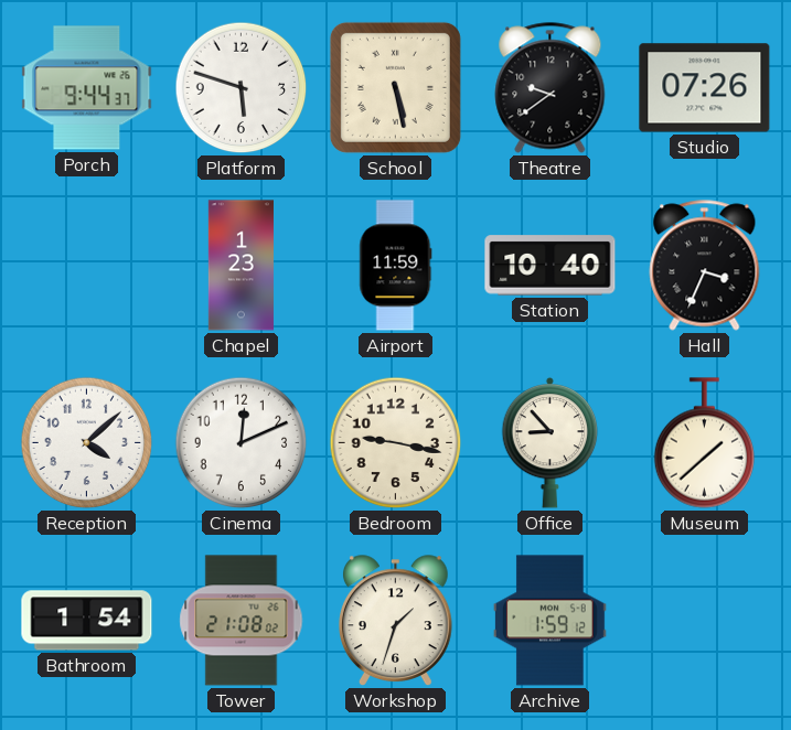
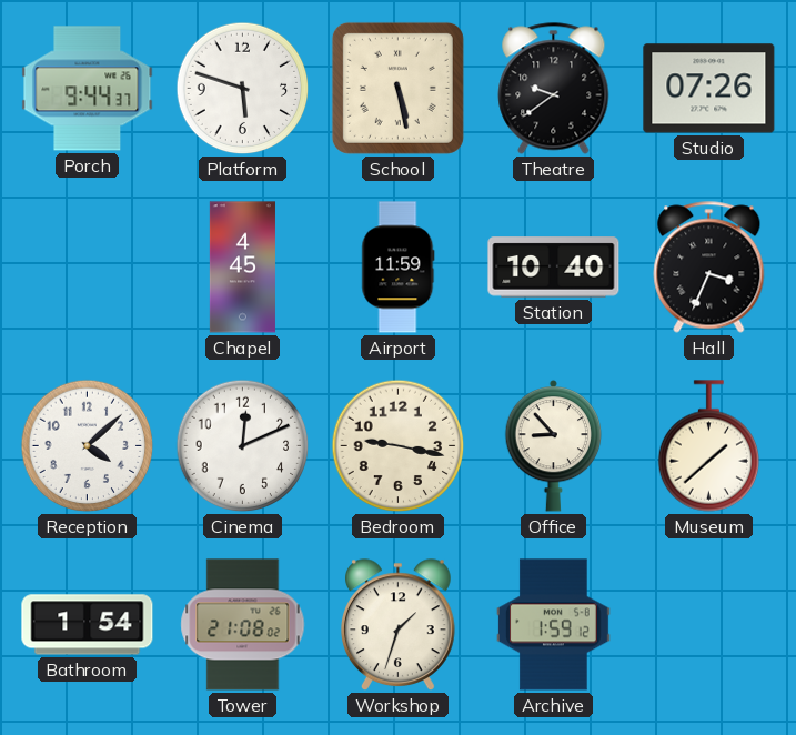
Chapel: 1:23 -> 4:45
